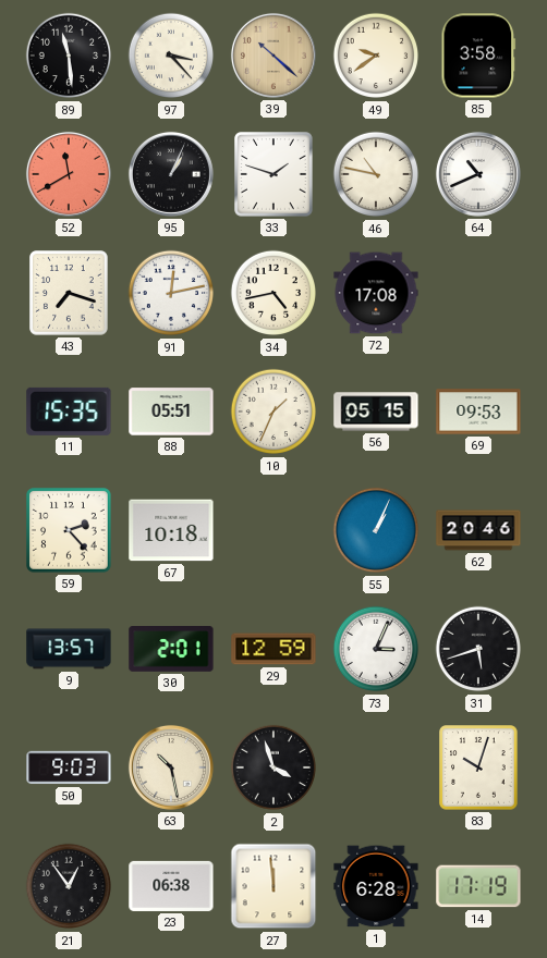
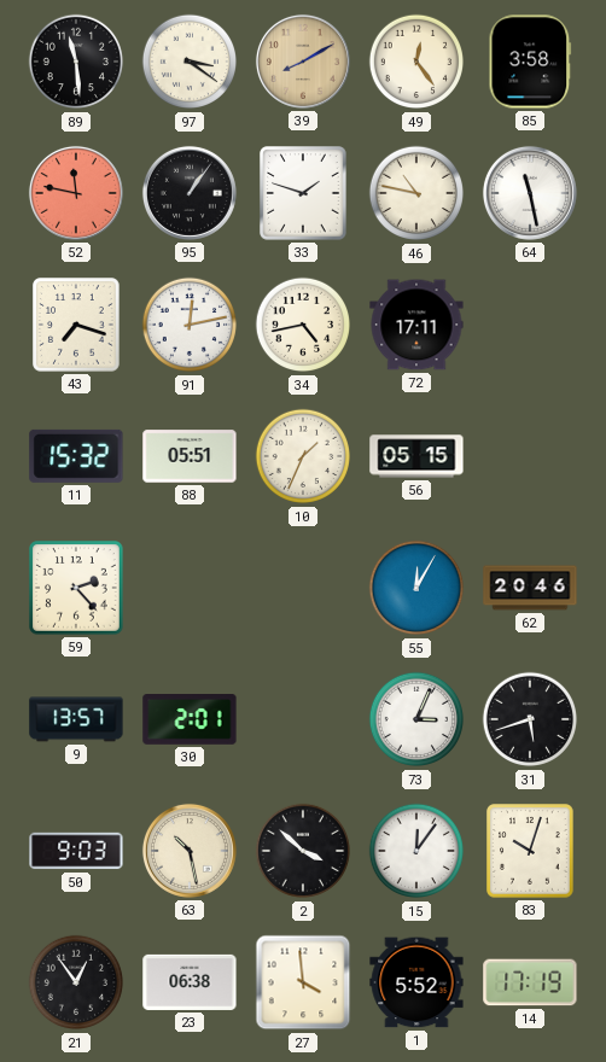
97: 3:23 -> 3:21
39: 10:22 -> 8:10
49: 9:39 -> 12:24
52: 11:40 -> 11:47
95: 1:04 -> 1:06
64: 10:41 -> 11:28
72: 17:08 -> 17:11
11: 15:35 -> 15:32
69: 09:53 -> none
67: 10:18 -> none
55: 1:04 -> 12:05
29: 12:59 -> none
2: 3:57 -> 3:52
15: none -> 12:06
27: 11:59 -> 3:59
1: 6:28 -> 5:52
